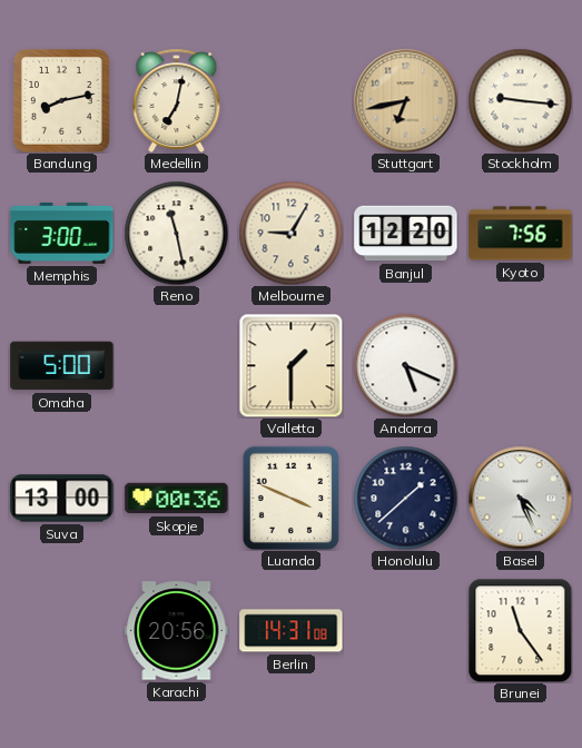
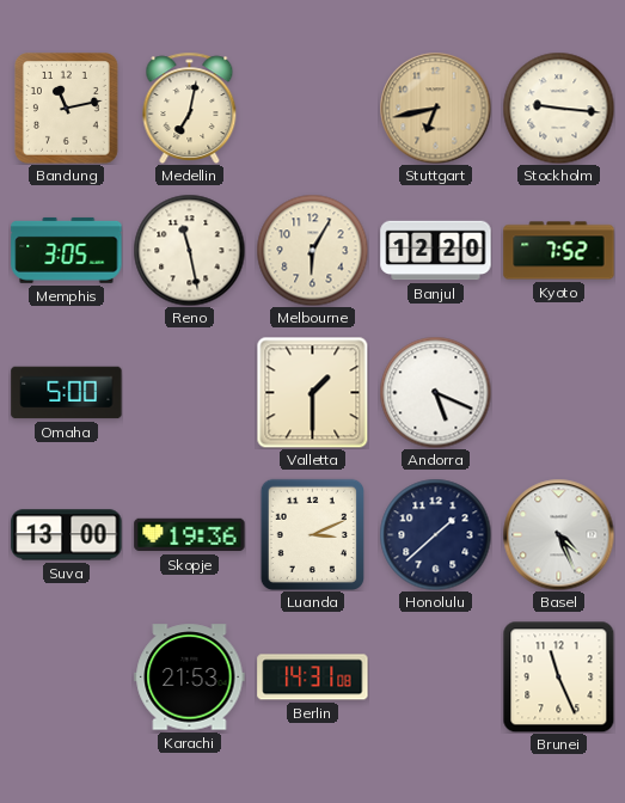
Bandung: 8:13 -> 11:13
Memphis: 3:00 -> 3:05
Melbourne: 9:05 -> 6:05
Kyoto: 7:56 -> 7:52
Skopje: 00:36 -> 19:36
Luanda: 3:49 -> 3:11
Karachi: 20:56 -> 21:53
Brunei: 11:24 -> 11:26
